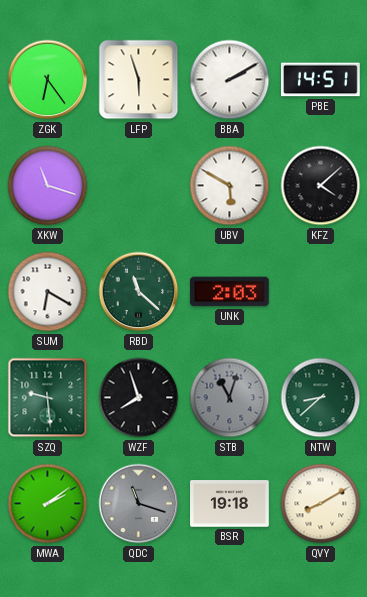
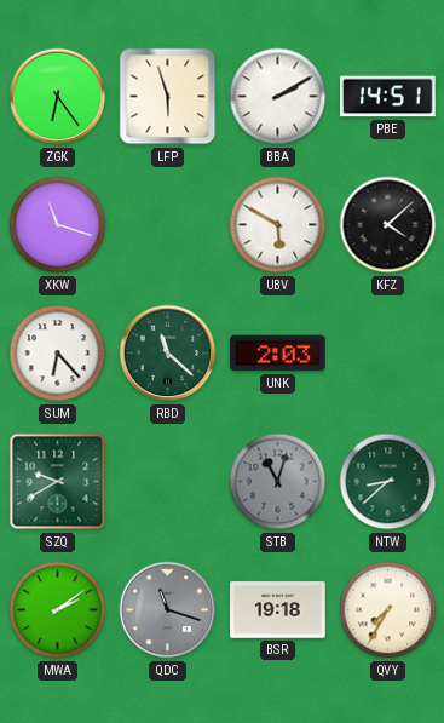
SUM: 6:20 -> 6:23
SZQ: 9:29 -> 9:40
WZF: 7:57 -> none
QVY: 8:10 -> 7:35
